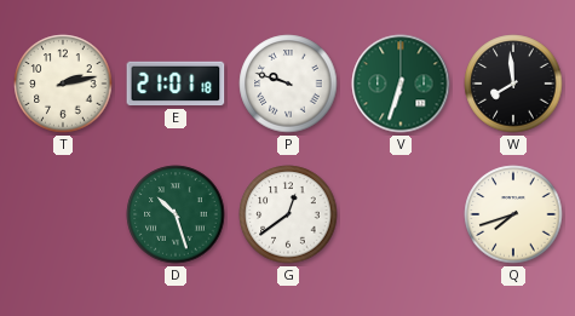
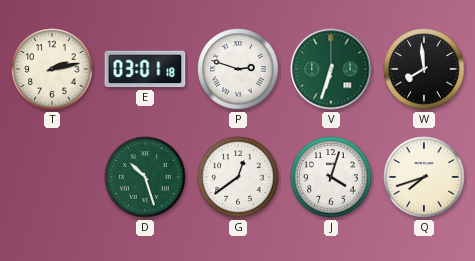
E: 21:01 -> 03:01
P: 9:48 -> 2:48
J: none -> 4:03
